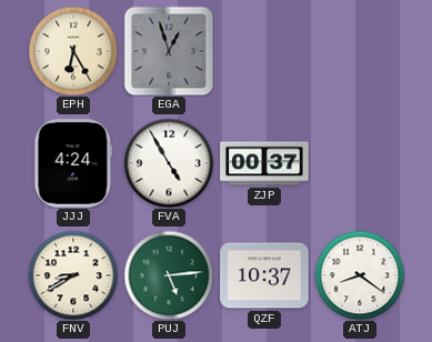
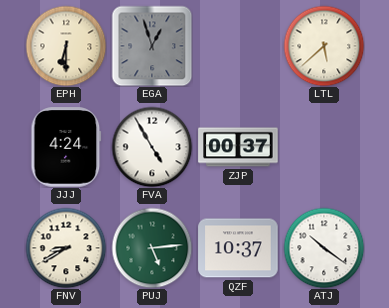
EPH: 6:25 -> 6:30
LTL: none -> 5:38
ATJ: 8:21 -> 10:21
